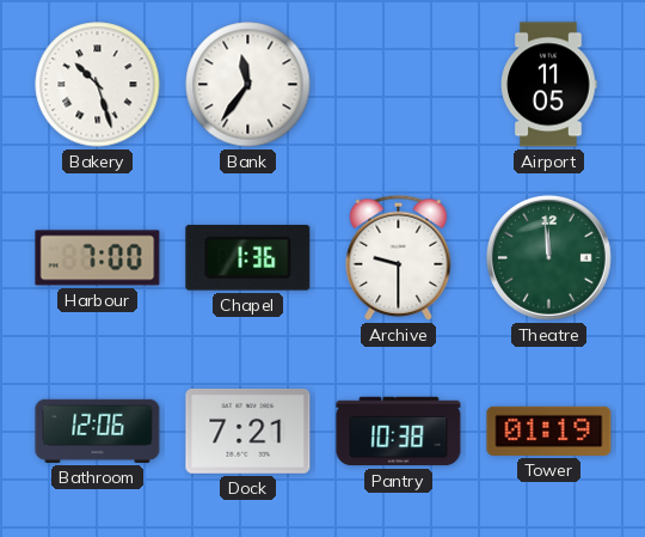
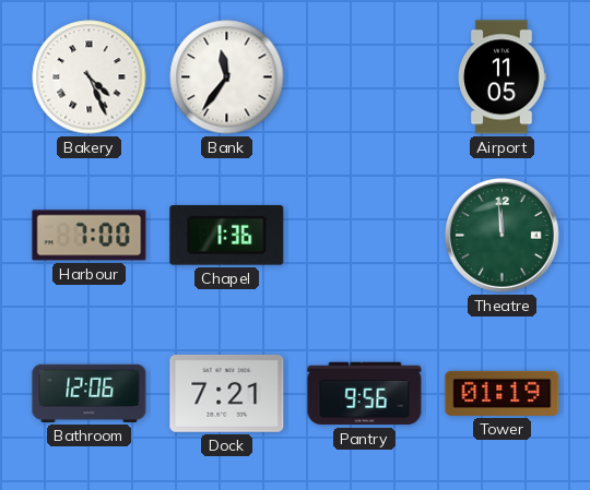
Bakery: 10:27 -> 4:26
Archive: 9:30 -> none
Pantry: 10:38 -> 9:56
